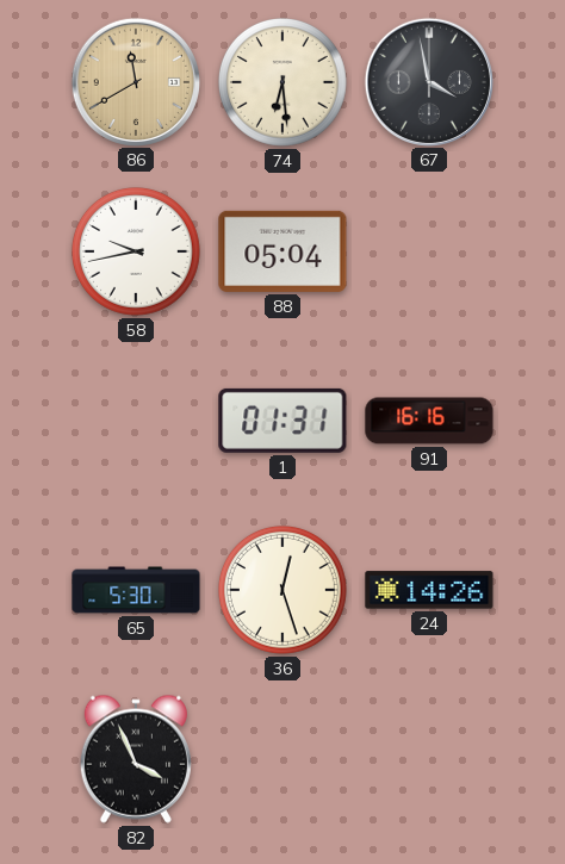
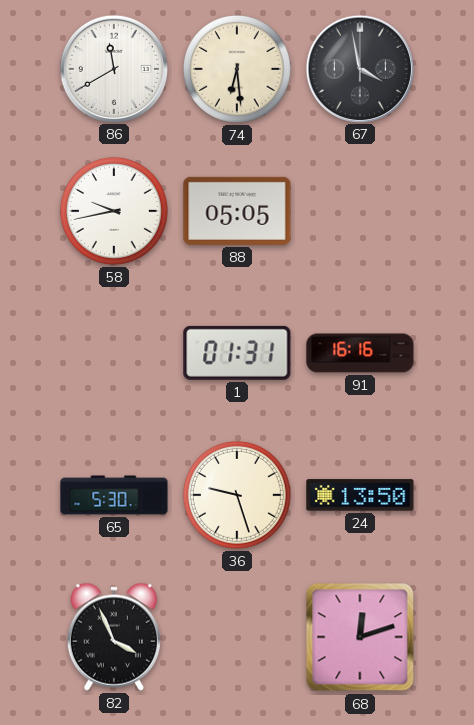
86 dial: champagne -> white
88: 05:04 -> 05:05
36: 12:27 -> 9:27
24: 14:26 -> 13:50
68: none -> 12:12
